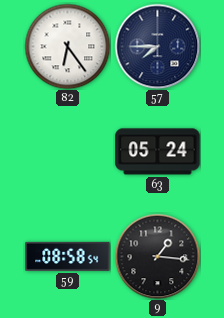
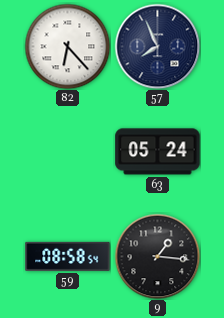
82: 6:24 -> 6:23
57: 7:45 -> 7:56
